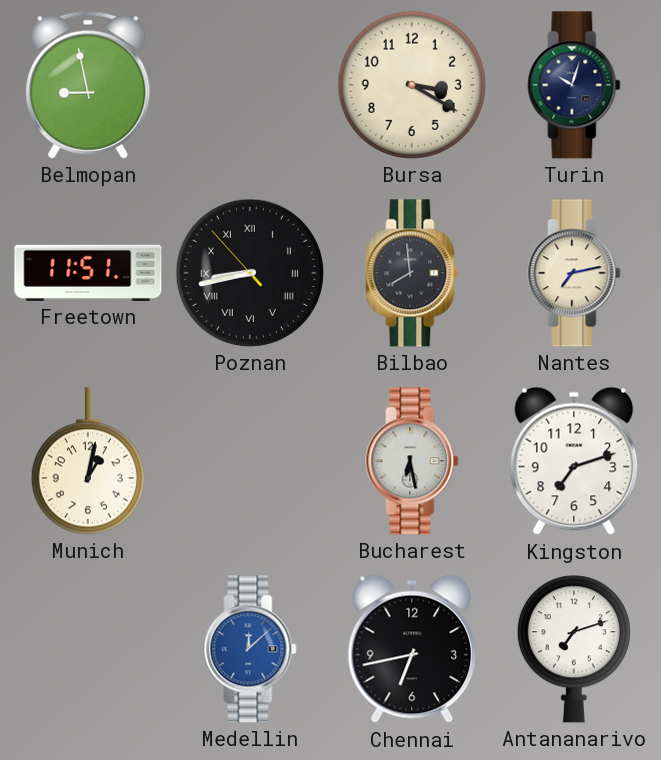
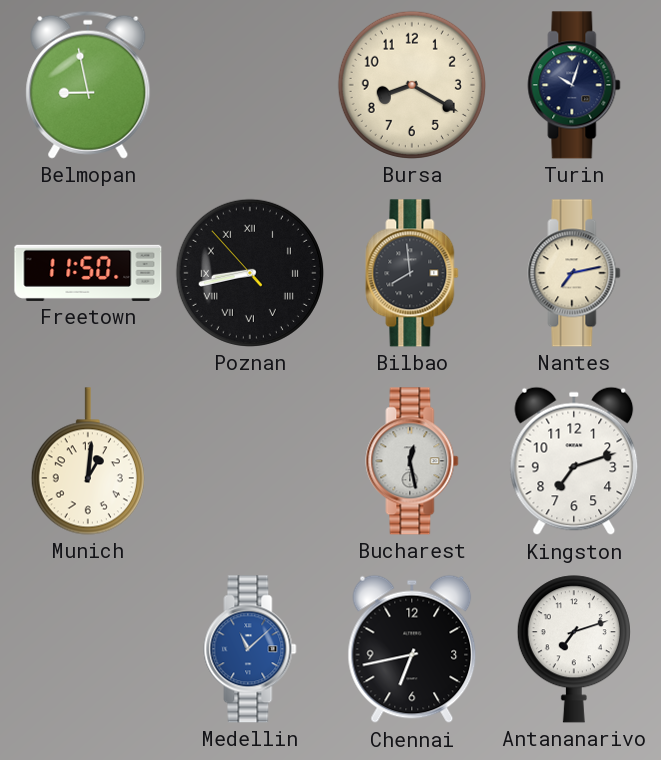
Bursa: 3:20 -> 8:20
Freetown: 11:51 -> 11:50
Munich: 1:02 -> 1:01
Bucharest: 6:28 -> 12:28
Medellin: 12:08 -> 11:08
